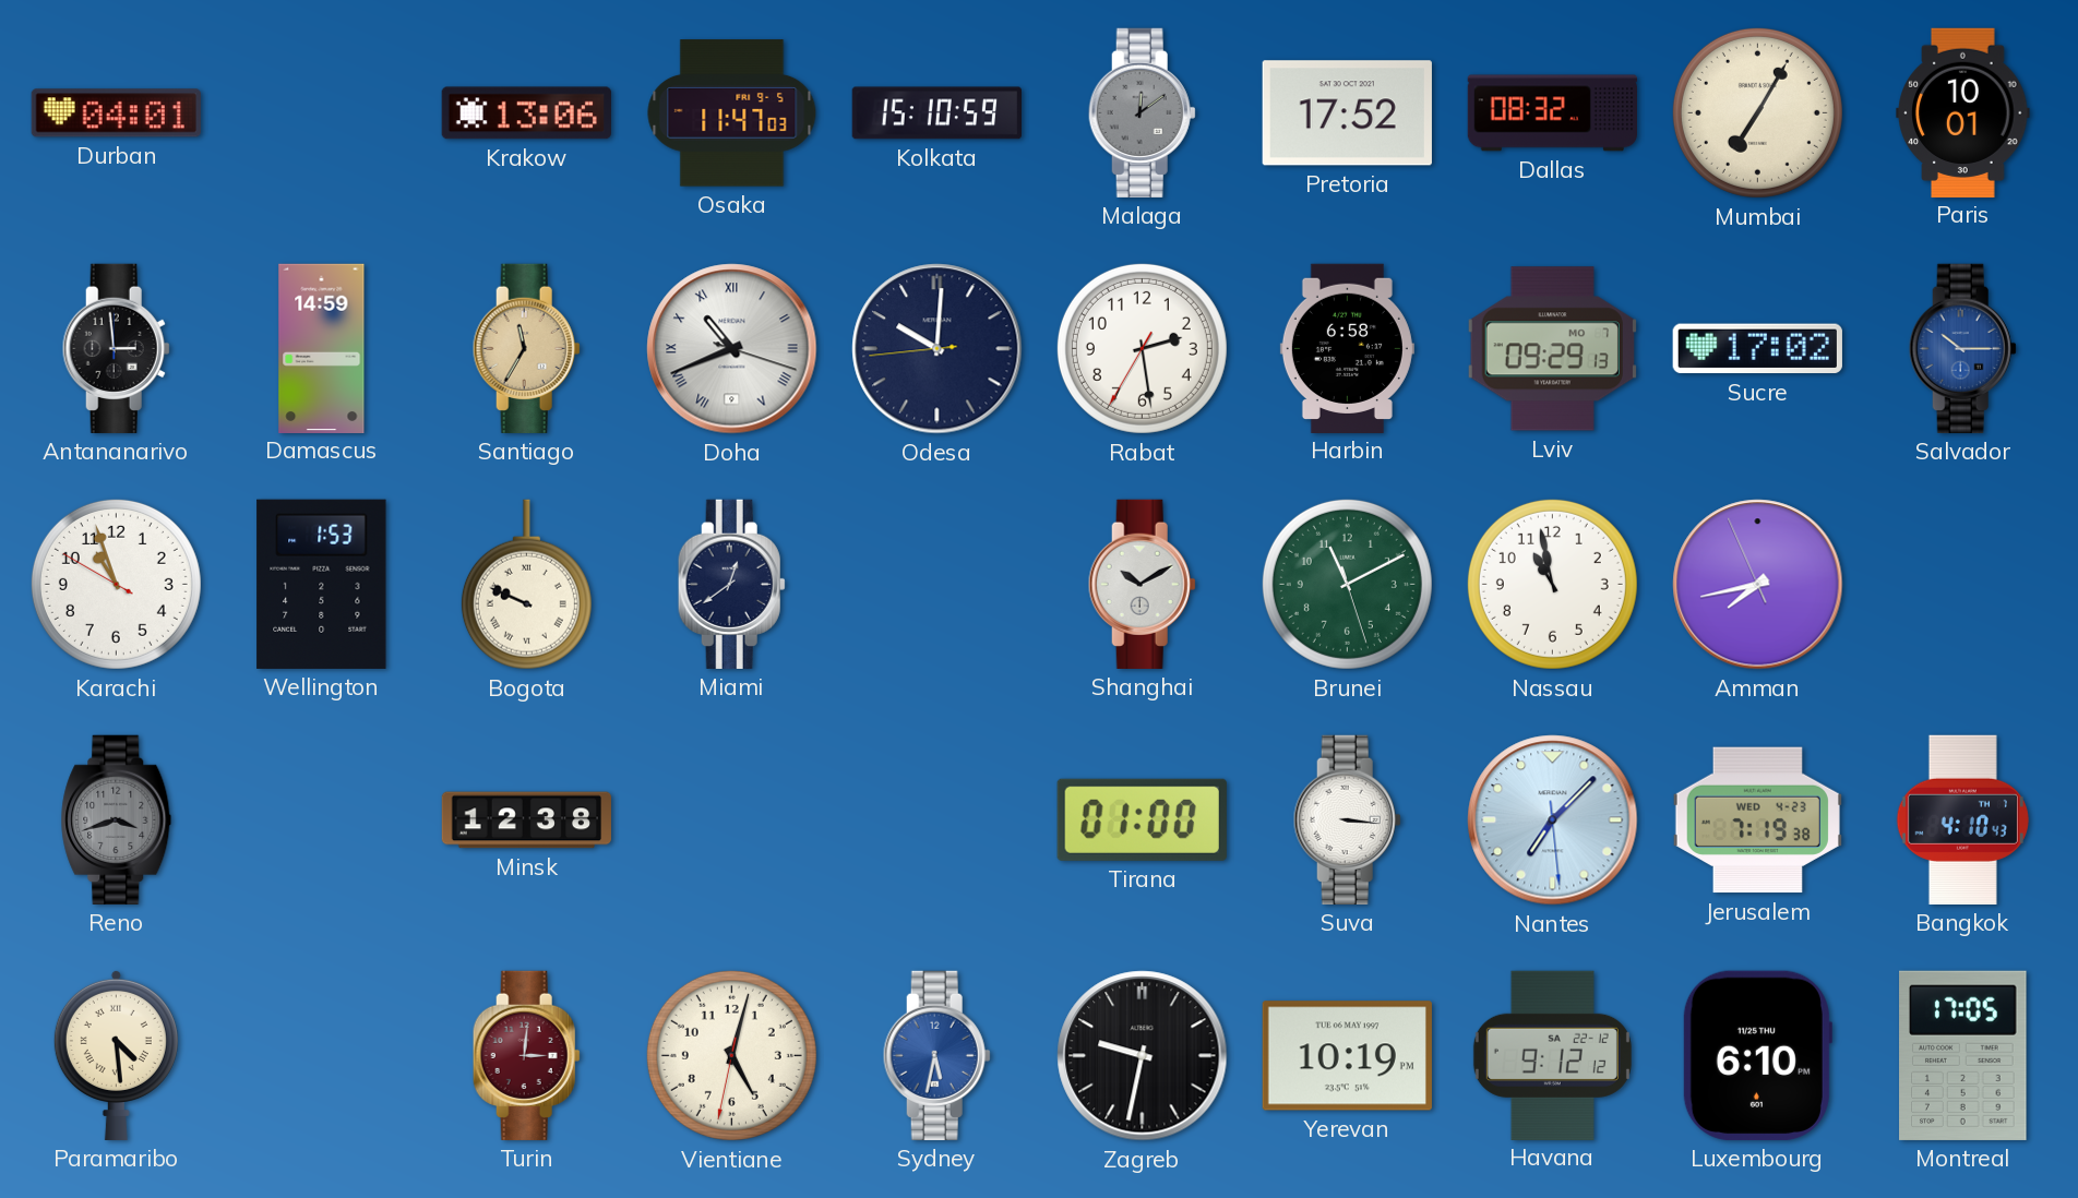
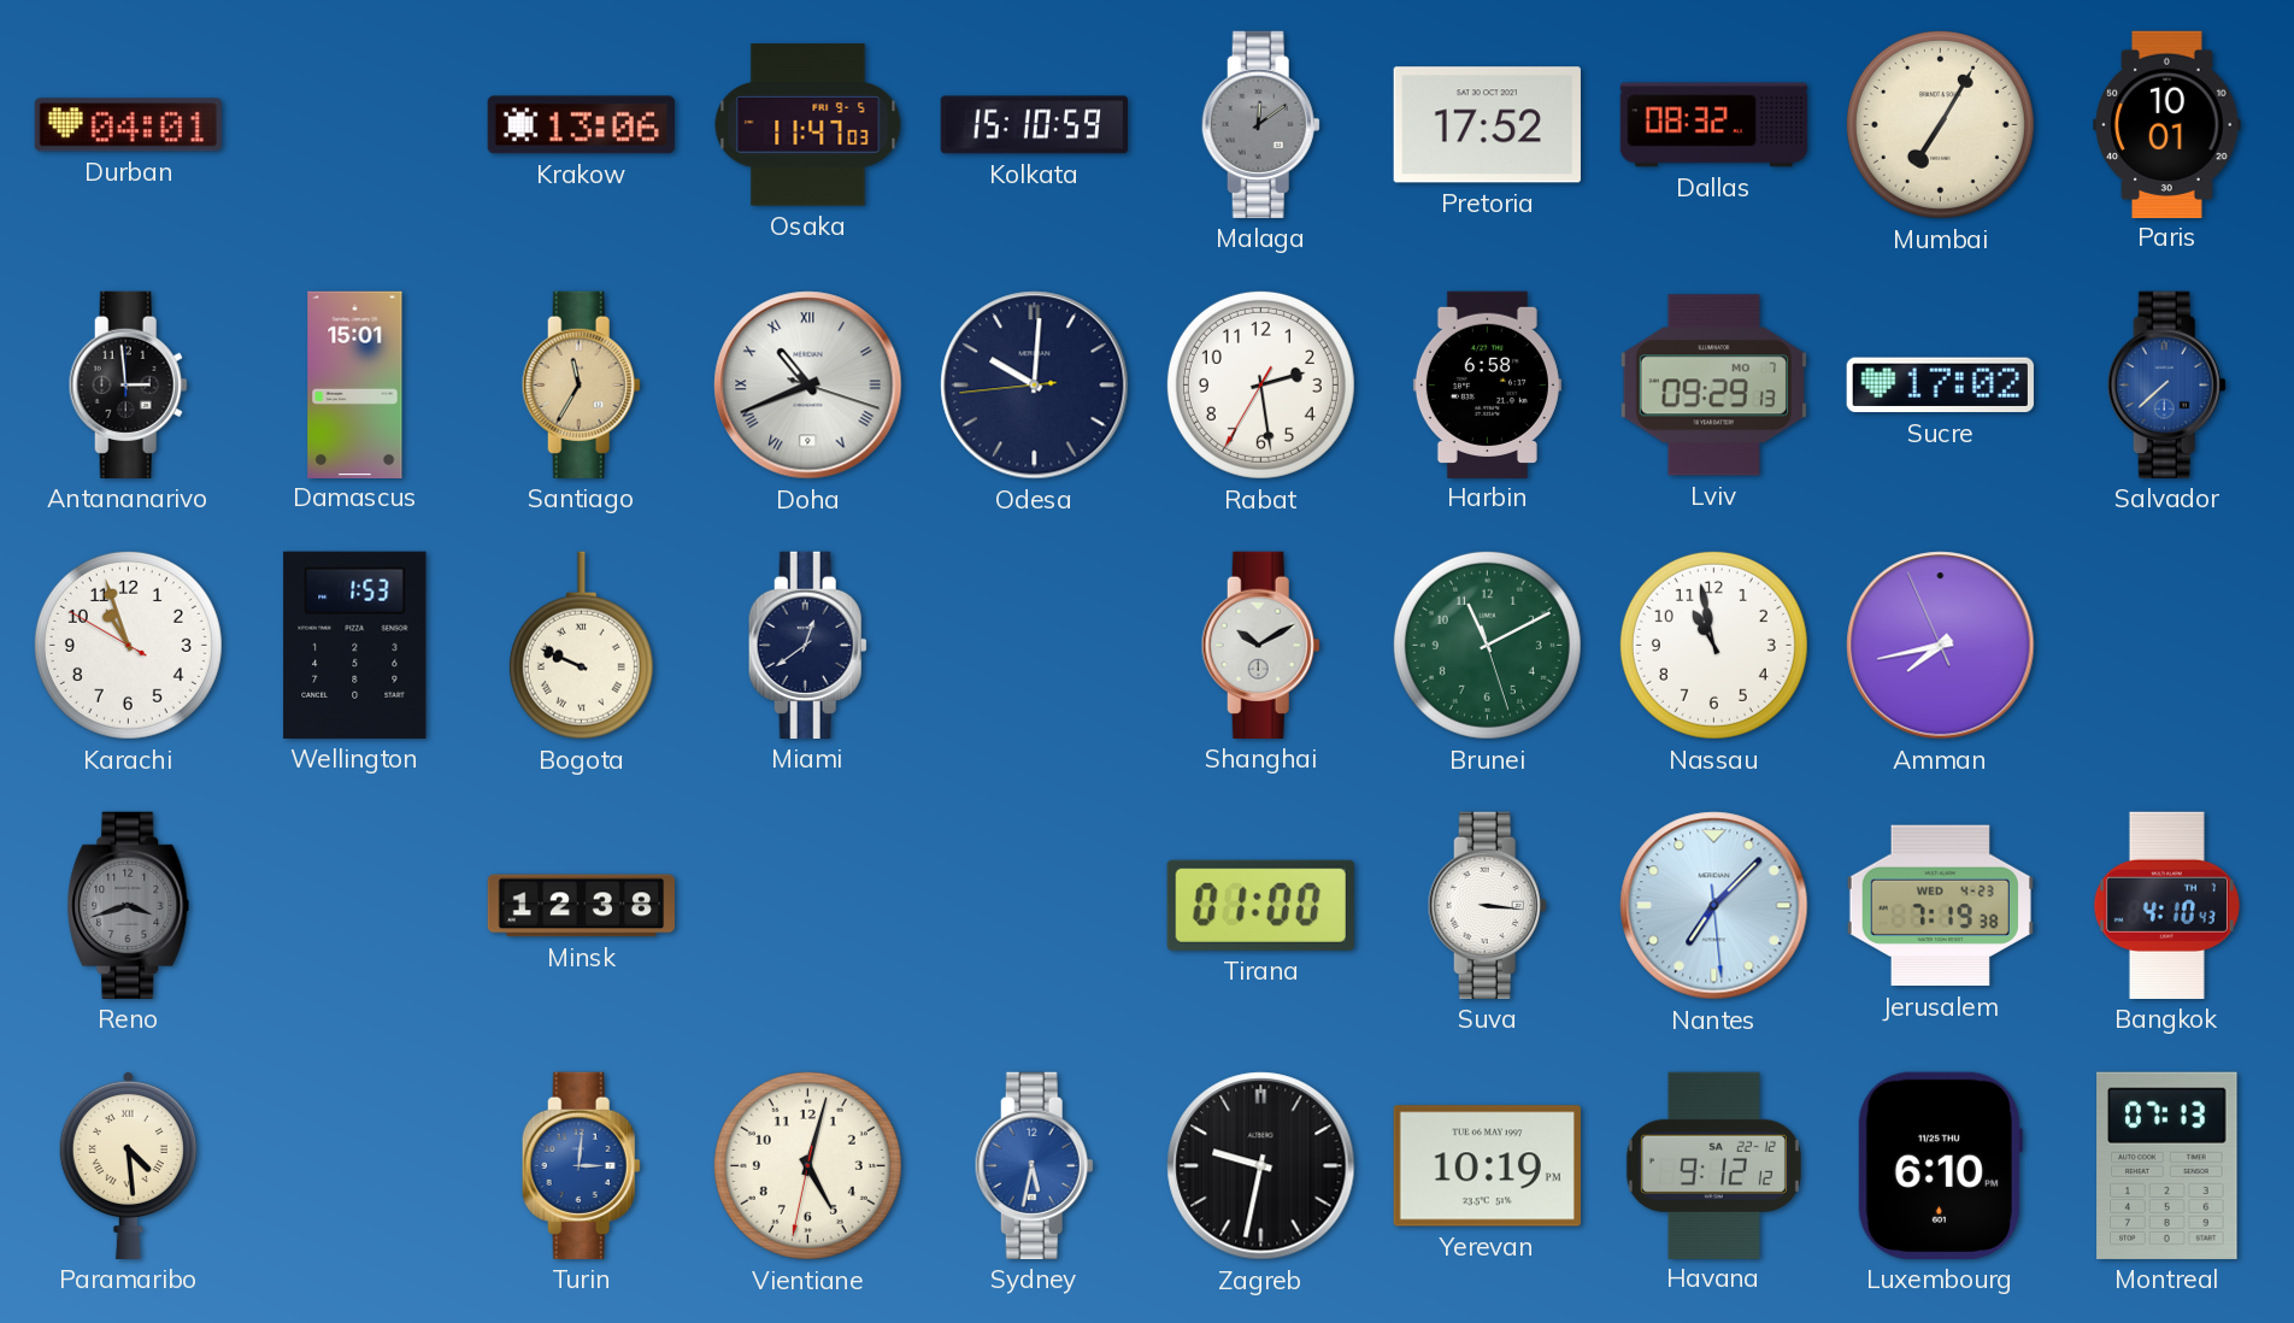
Damascus: 14:59 -> 15:01
Salvador: 10:15 -> 7:38
Turin dial: burgundy -> blue
Montreal: 17:05 -> 07:13
